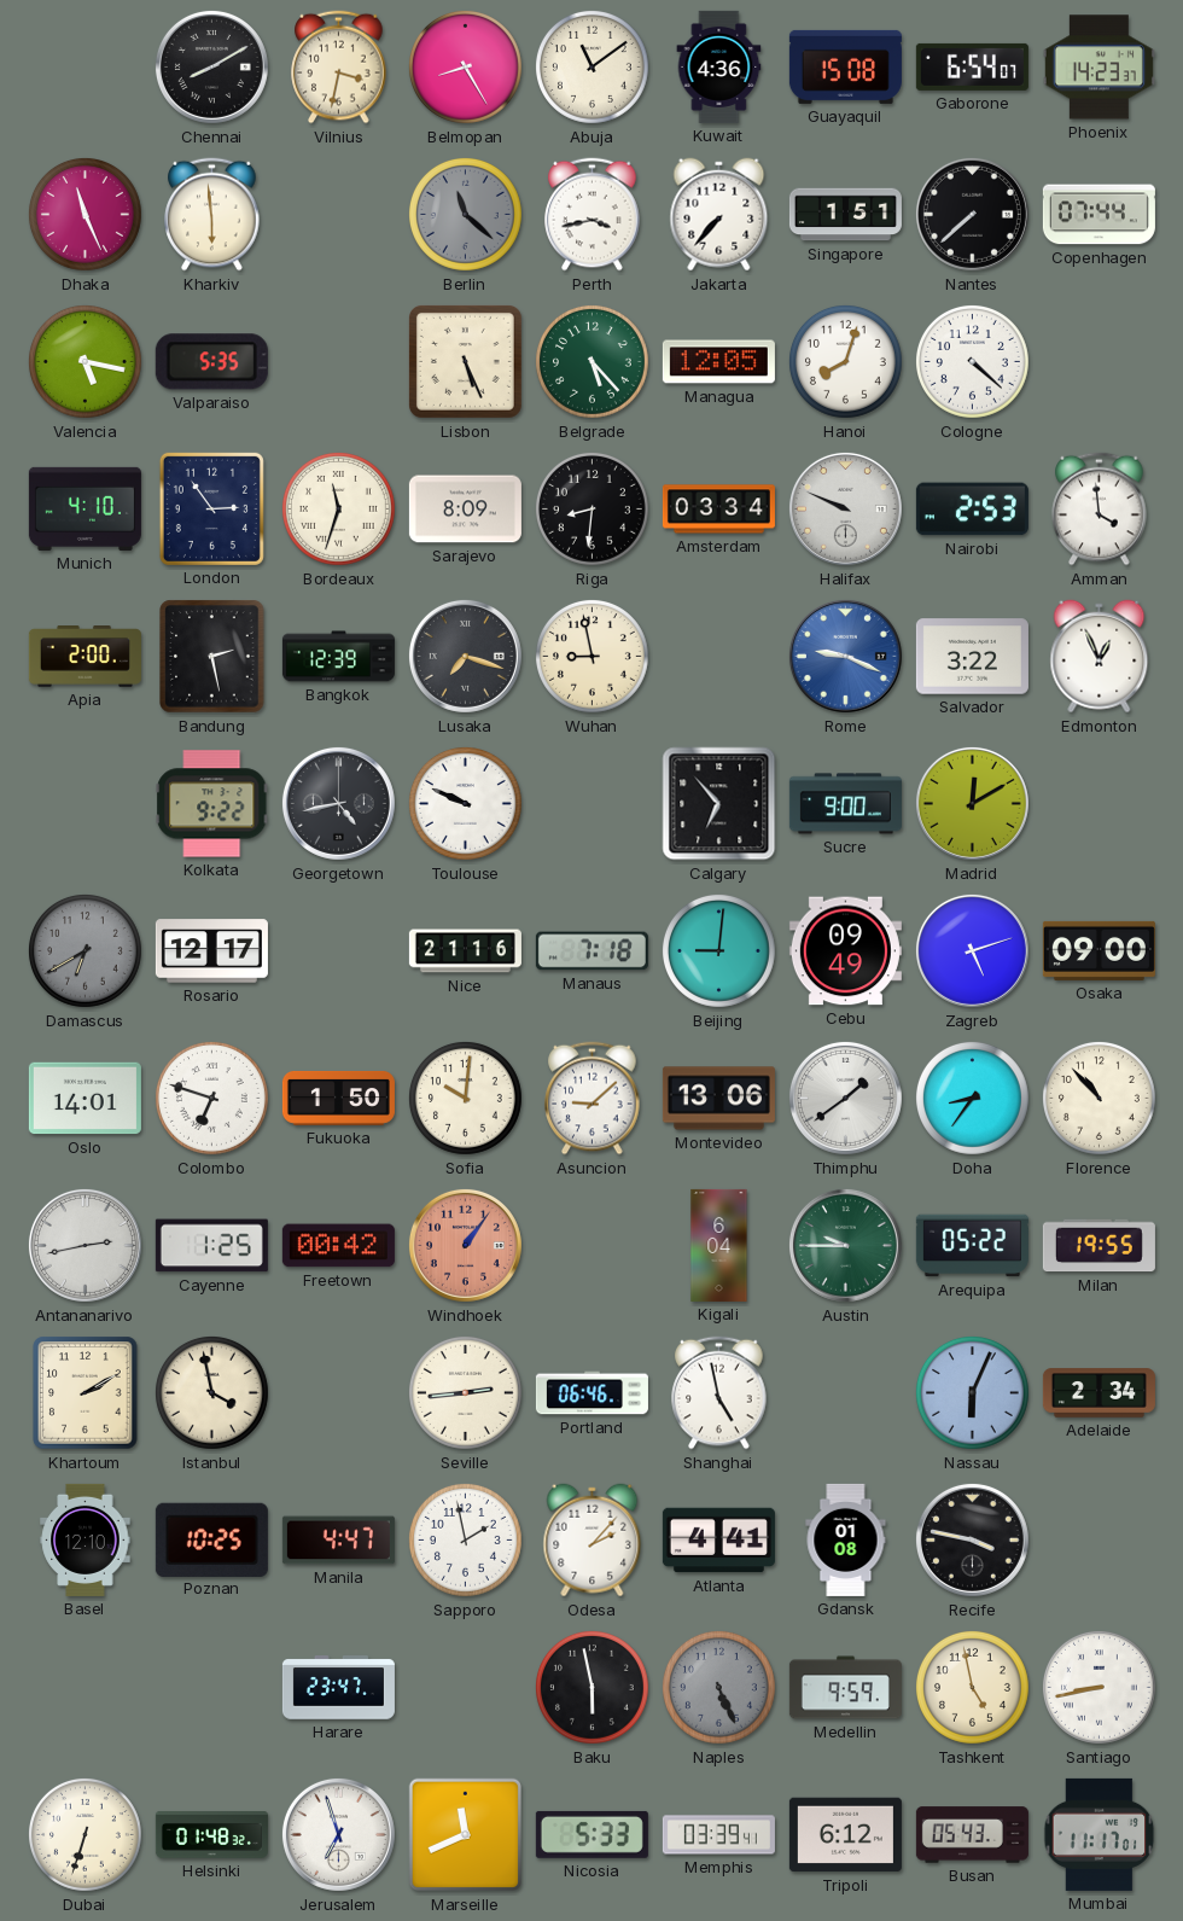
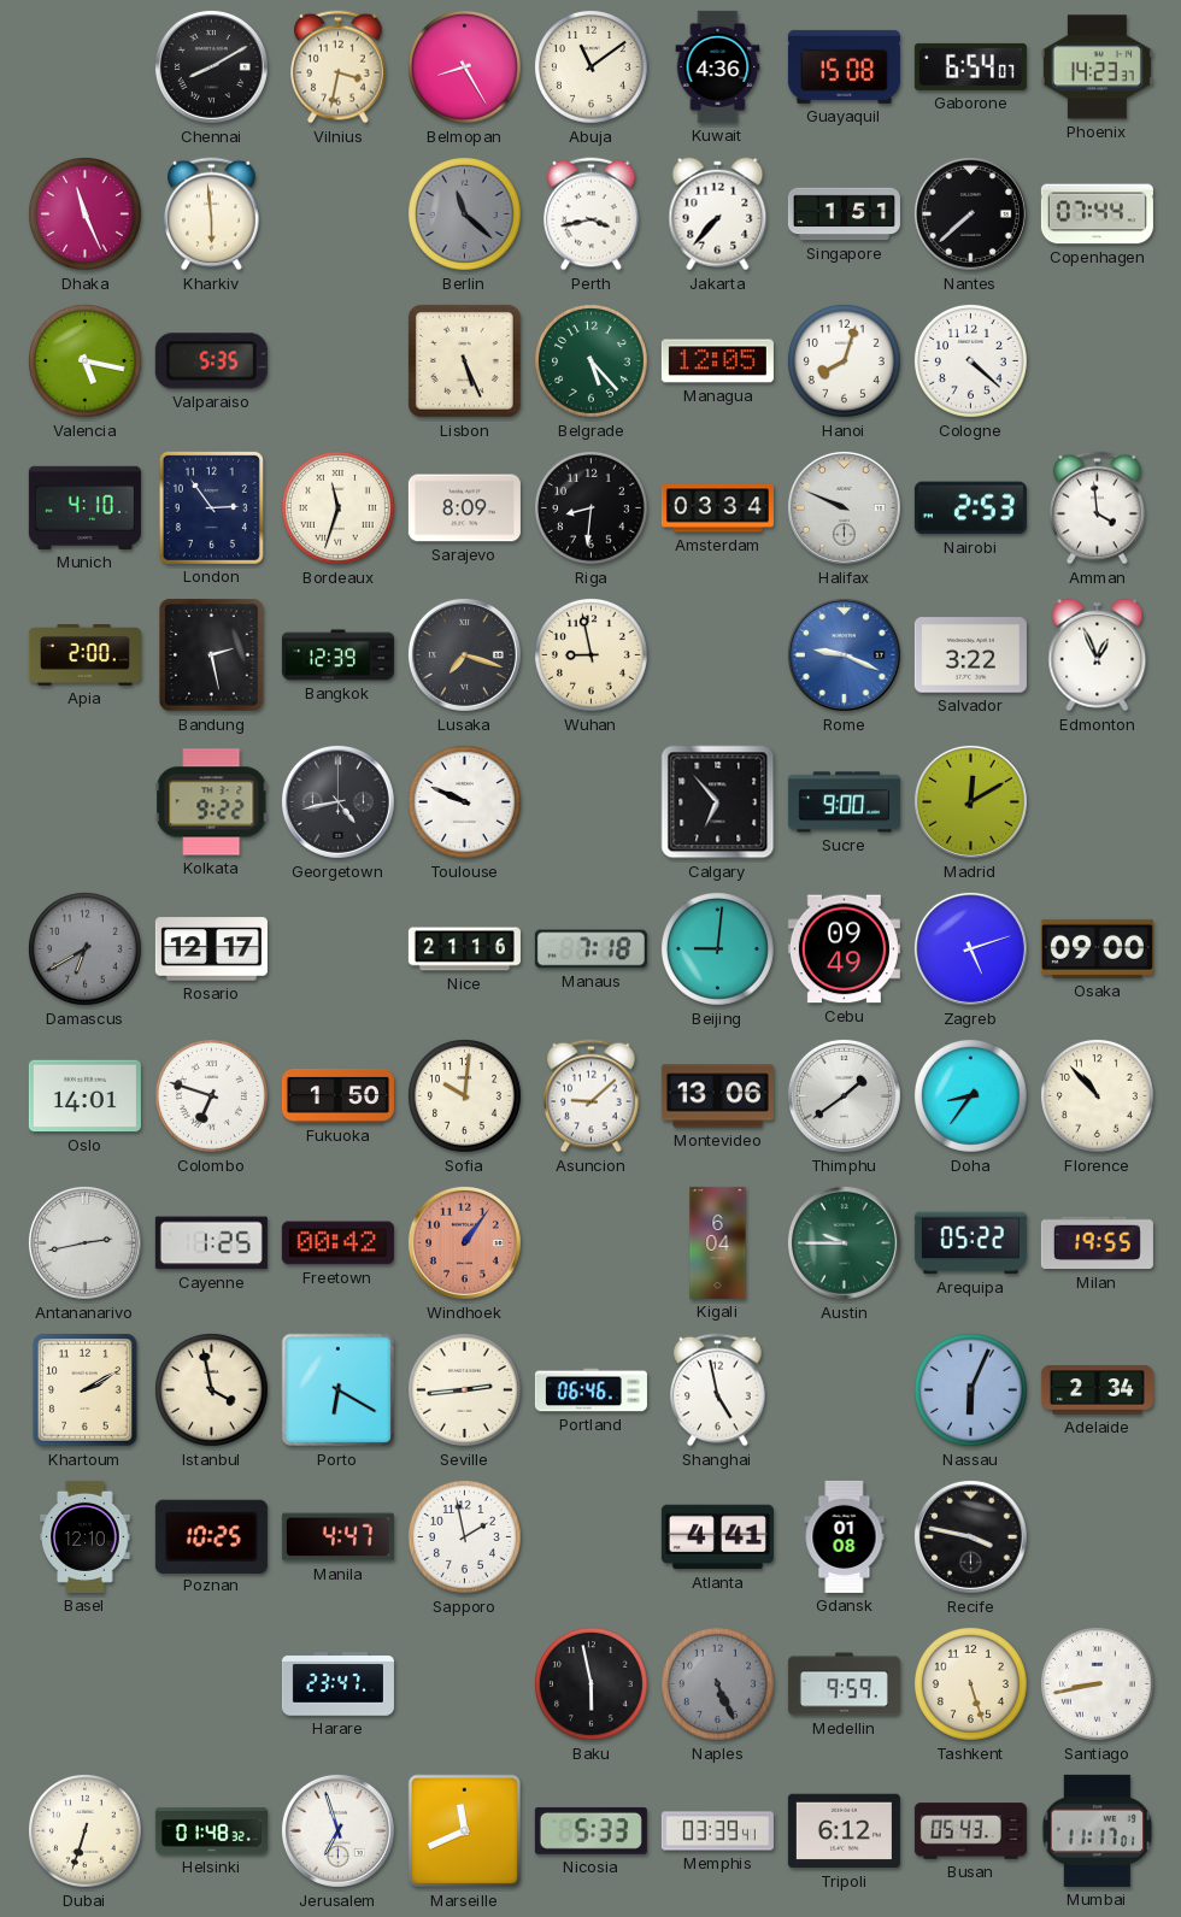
Porto: none -> 6:20
Odesa: 2:07 -> none
Tashkent: 4:58 -> 5:27
